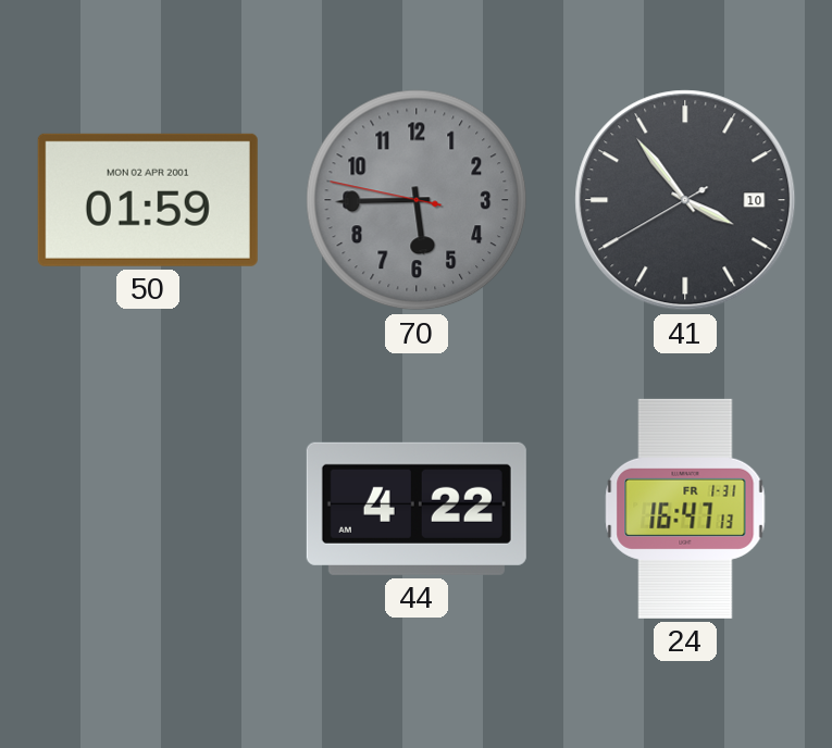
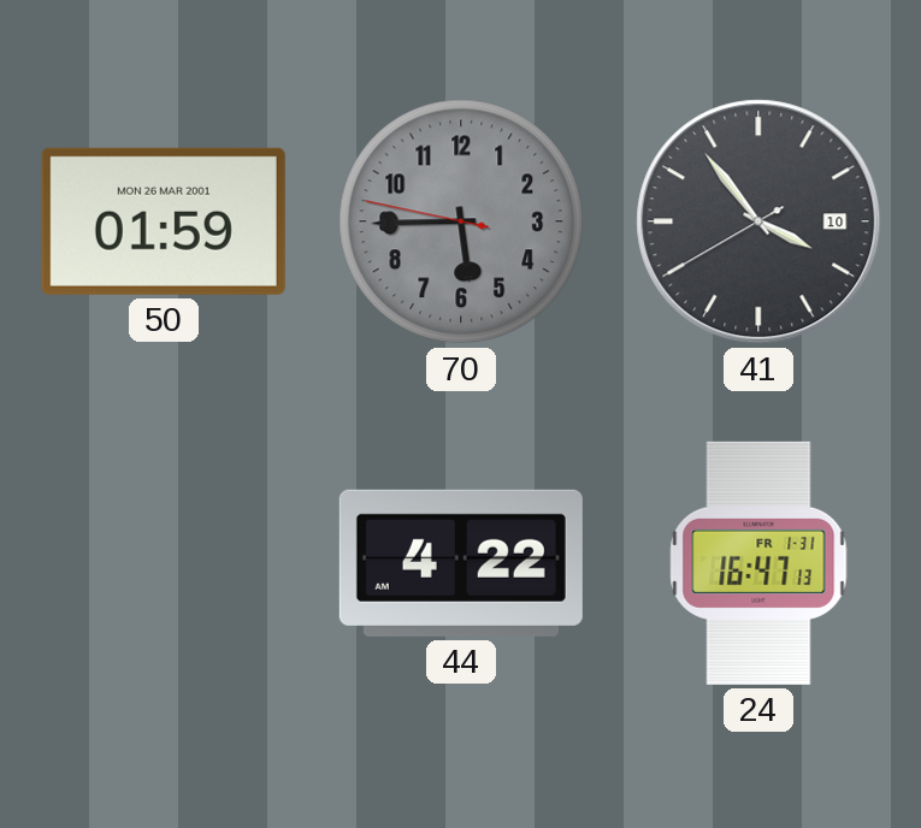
50 date: MON 02 APR 2001 -> MON 26 MAR 2001
